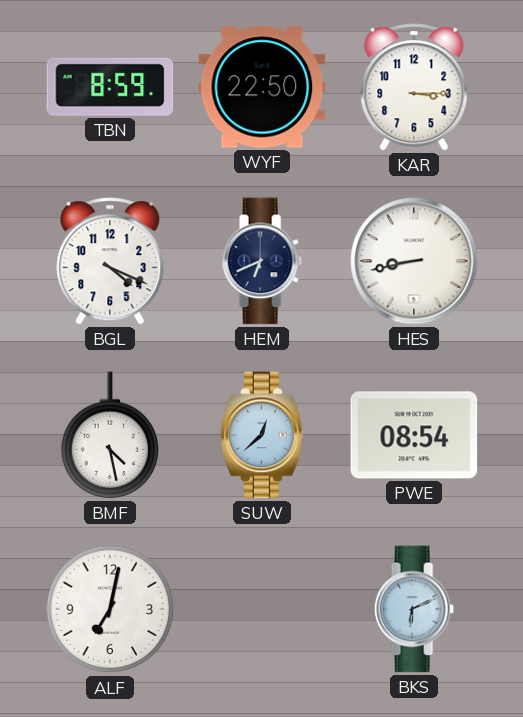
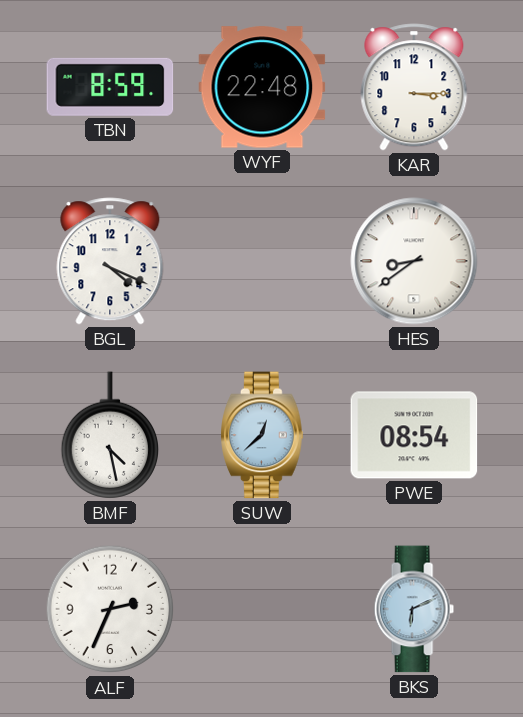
WYF: 22:50 -> 22:48
HEM: 6:41 -> none
HES: 8:43 -> 8:39
ALF: 7:02 -> 2:34
